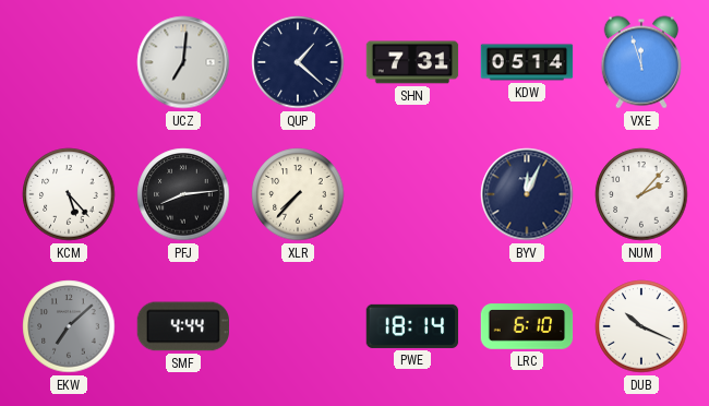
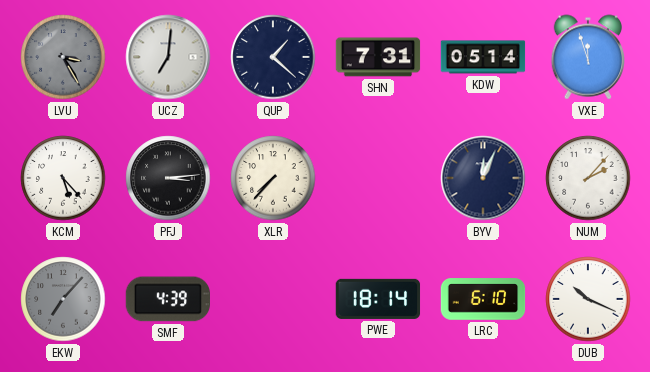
LVU: none -> 3:25
PFJ: 8:14 -> 3:14
EKW: 7:08 -> 7:07
SMF: 4:44 -> 4:39
